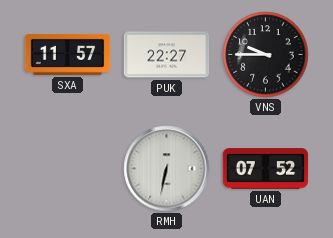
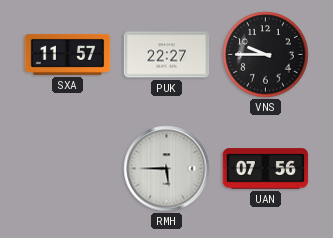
RMH: 6:32 -> 5:45
UAN: 07:52 -> 07:56
